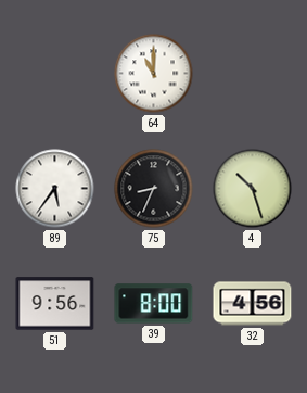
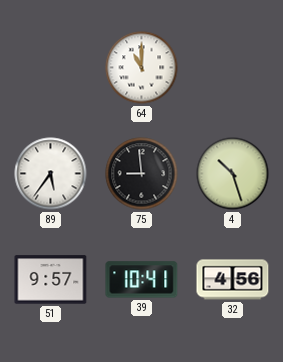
75: 8:34 -> 8:59
51: 9:56 -> 9:57
39: 8:00 -> 10:41
